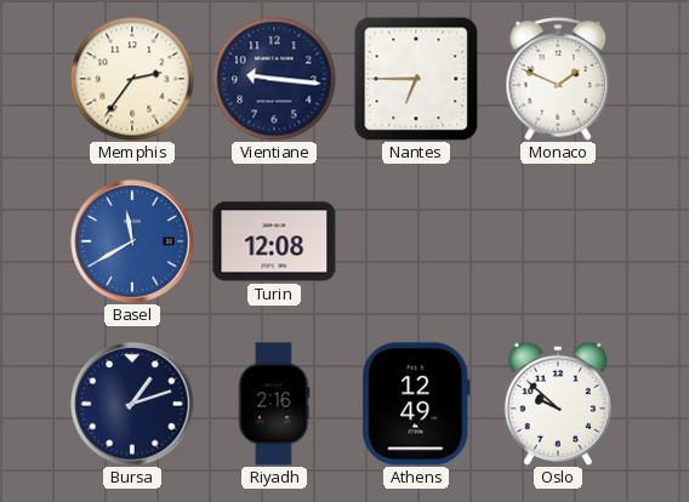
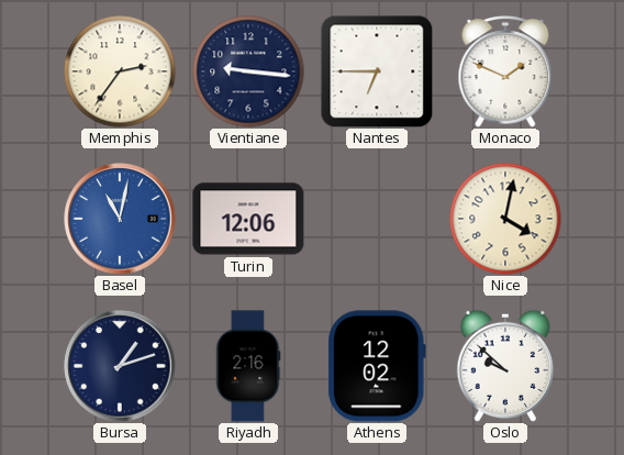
Basel: 11:40 -> 11:02
Turin: 12:08 -> 12:06
Nice: none -> 4:02
Athens: 12:49 -> 12:02
